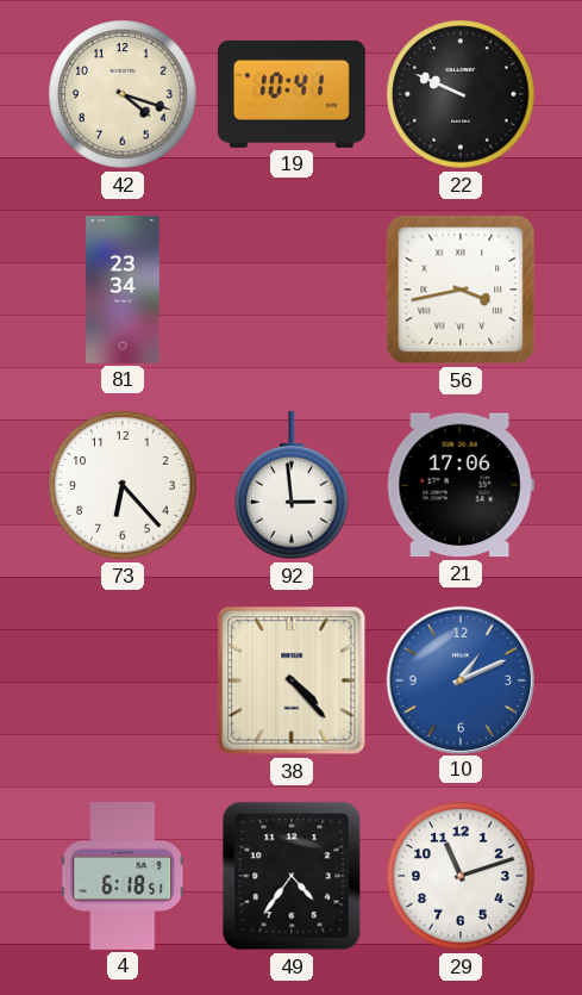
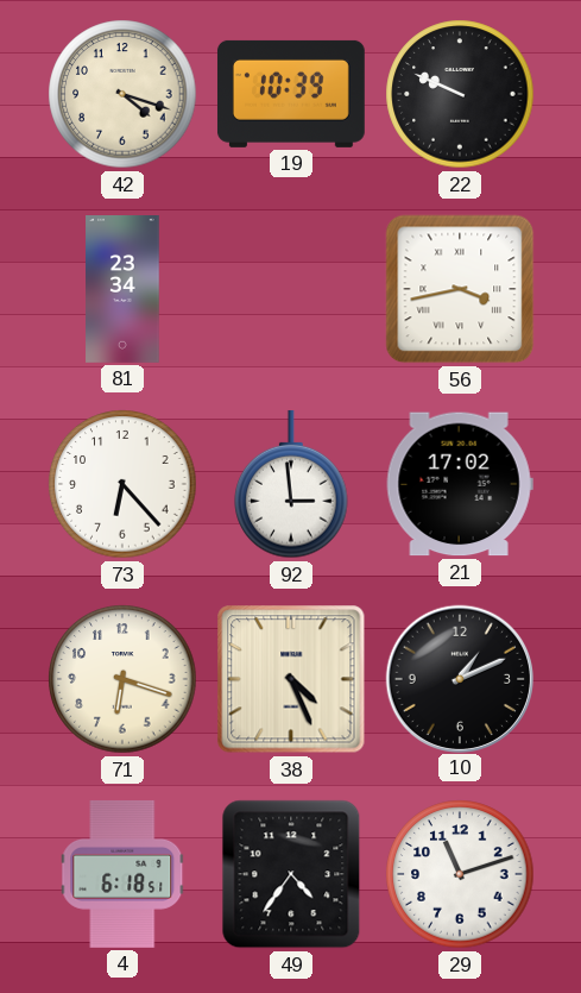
19: 10:41 -> 10:39
21: 17:06 -> 17:02
71: none -> 6:18
38: 4:23 -> 4:26
10 dial: blue -> black
